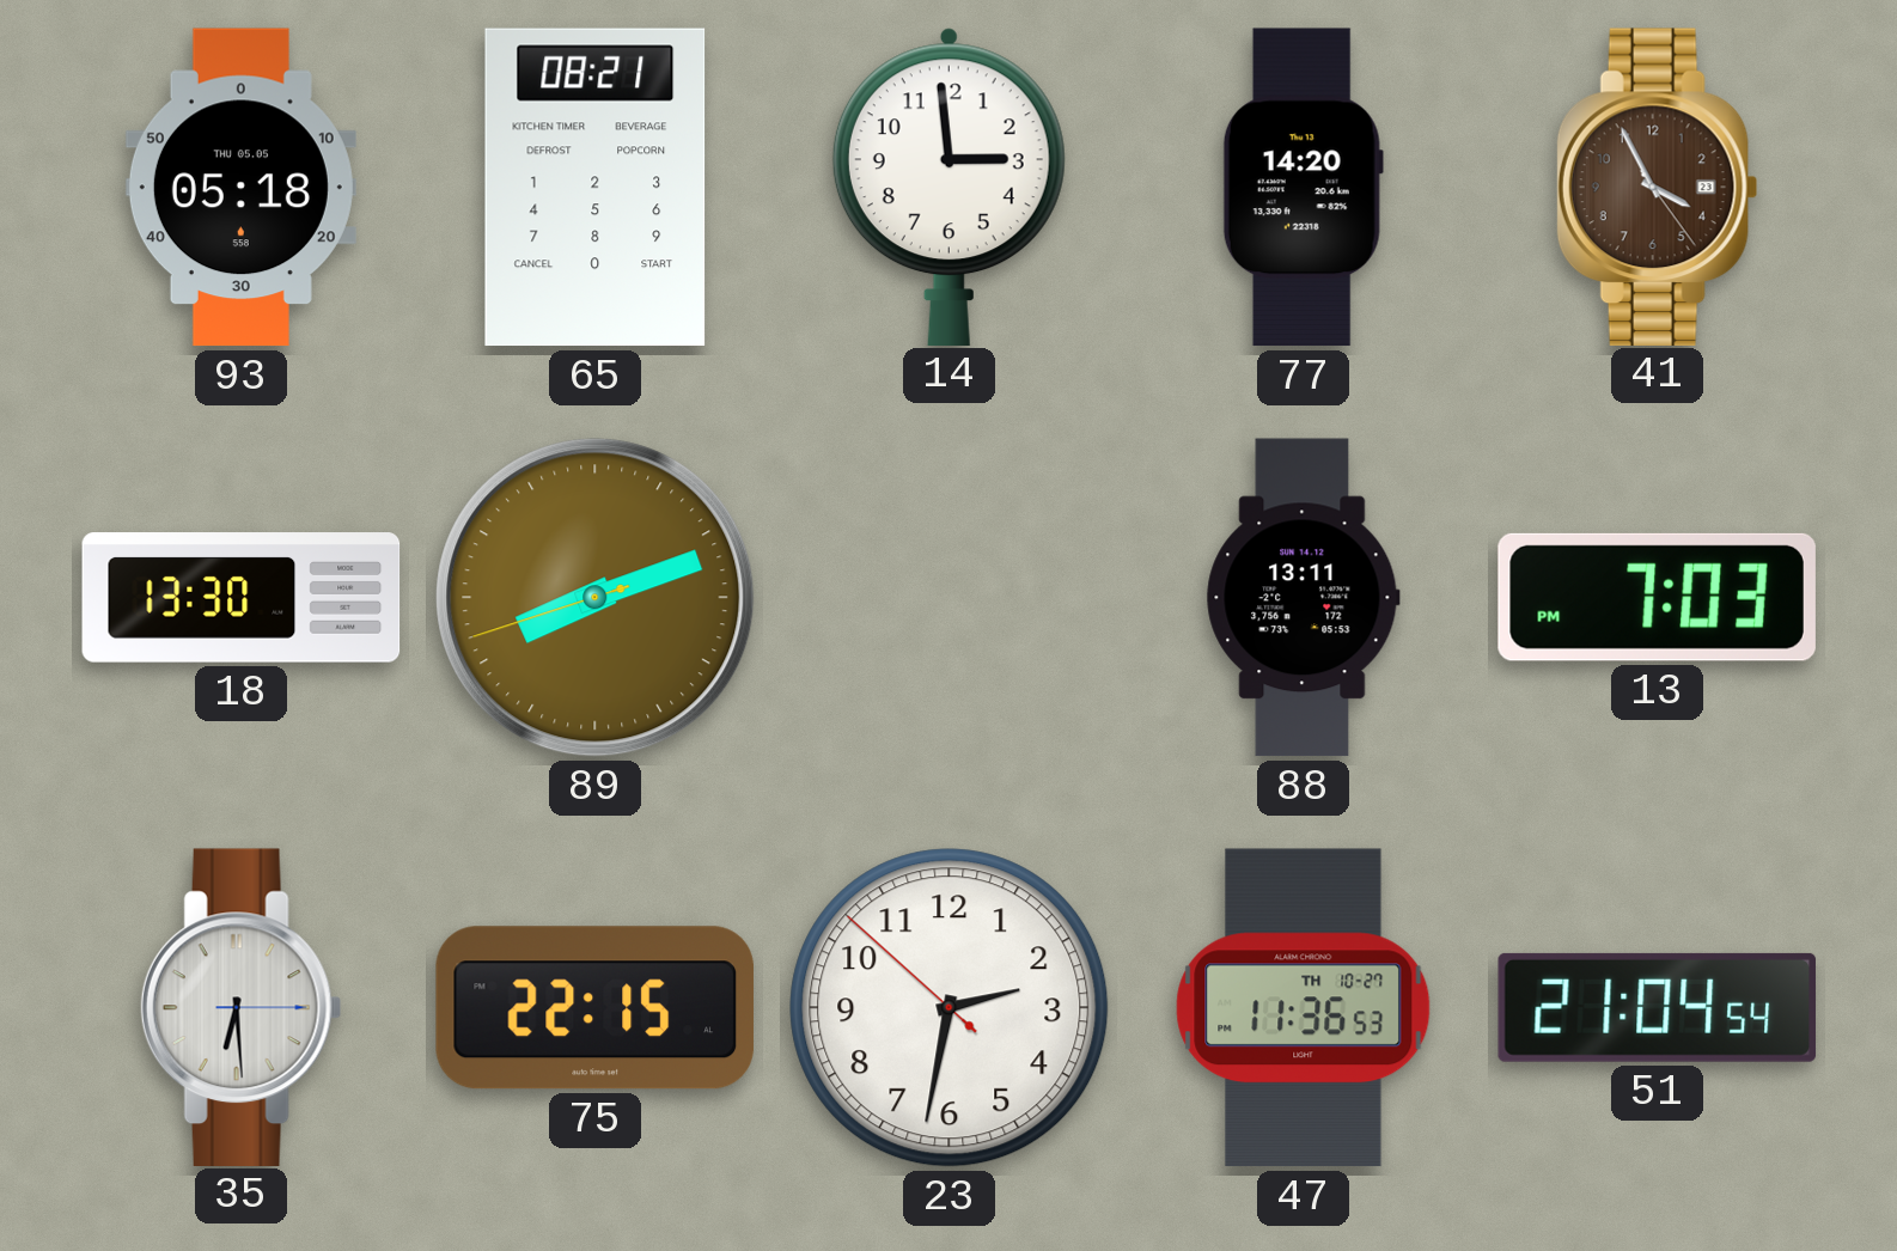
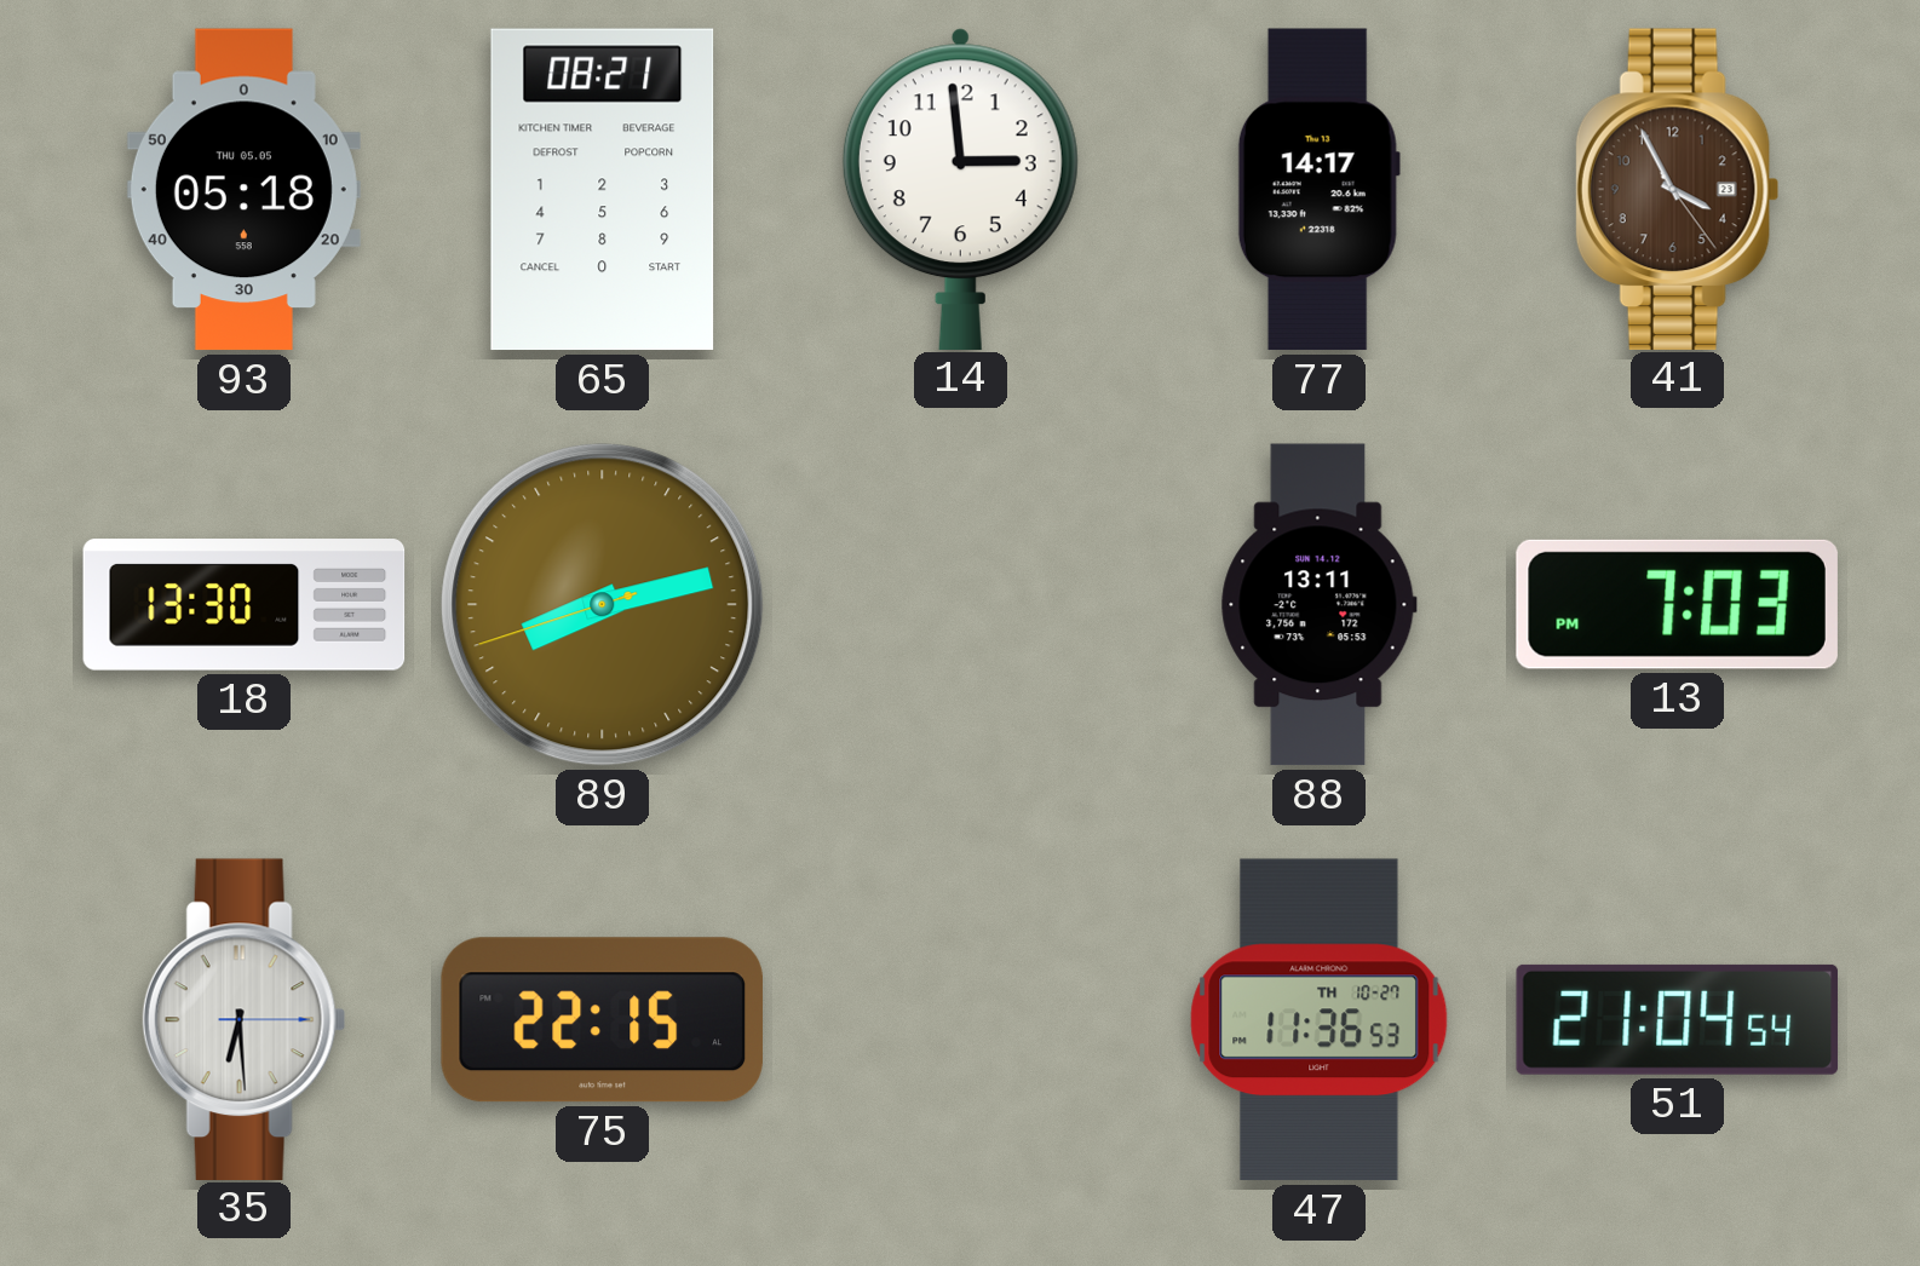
77: 14:20 -> 14:17
89: 8:11 -> 8:12
23: 2:31 -> none
